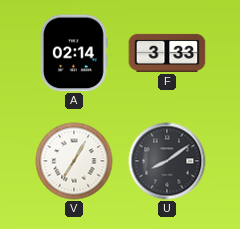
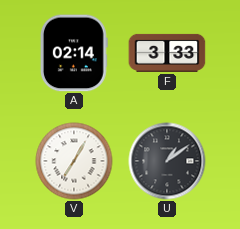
U: 8:09 -> 1:09
